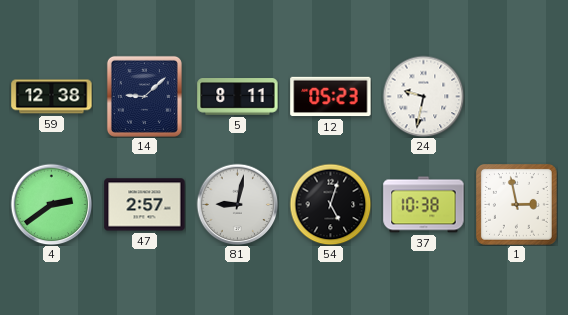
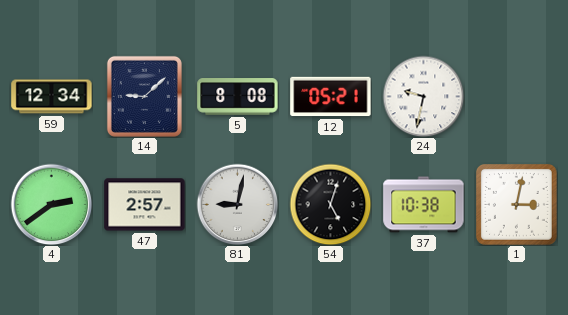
59: 12:38 -> 12:34
5: 8:11 -> 8:08
12: 05:23 -> 05:21
1: 2:58 -> 3:02
